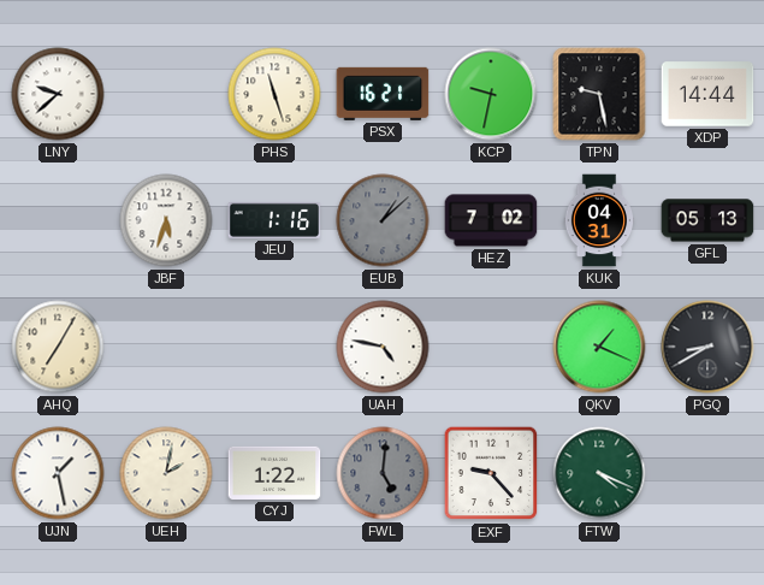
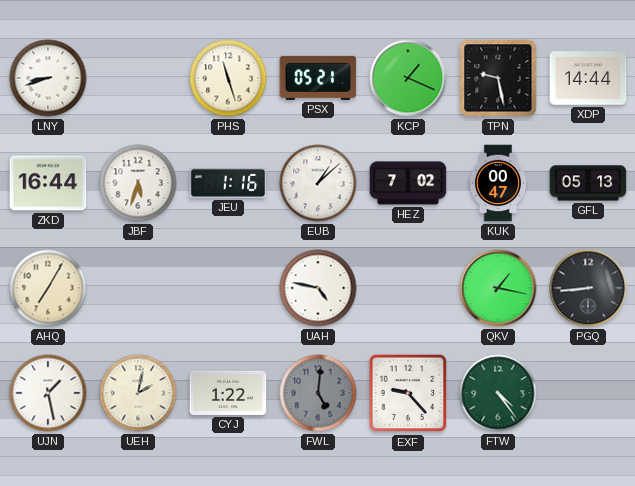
LNY: 9:38 -> 8:42
PSX: 16:21 -> 05:21
KCP: 9:32 -> 1:19
ZKD: none -> 16:44
EUB dial: grey -> white
KUK: 04:31 -> 00:47
QKV: 1:19 -> 1:17
PGQ: 8:40 -> 8:44
FTW: 4:19 -> 4:24
